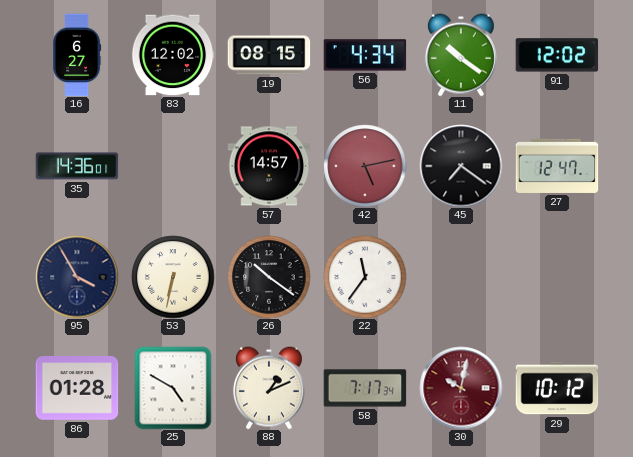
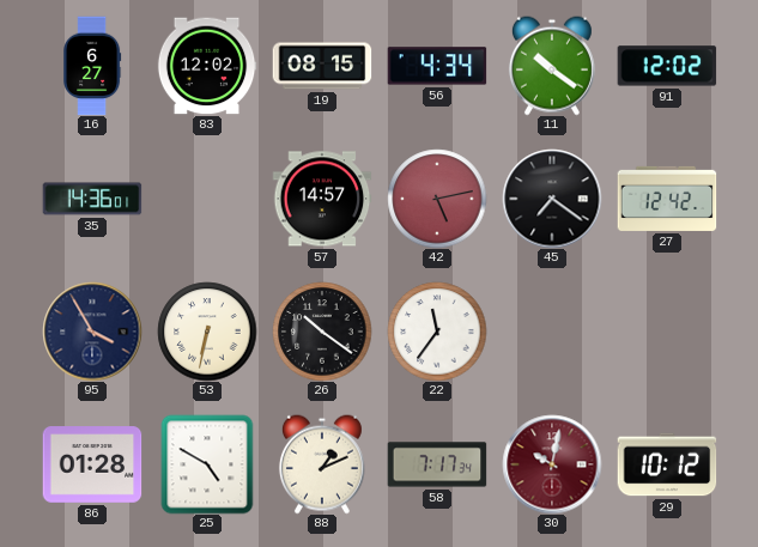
27: 12:47 -> 12:42
